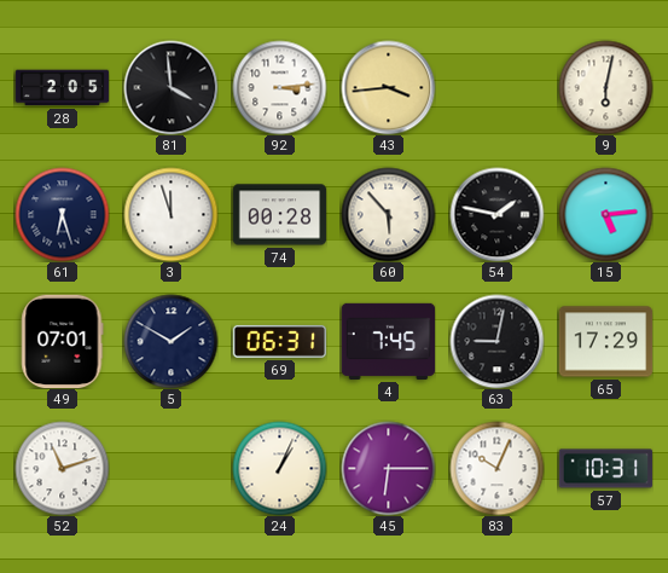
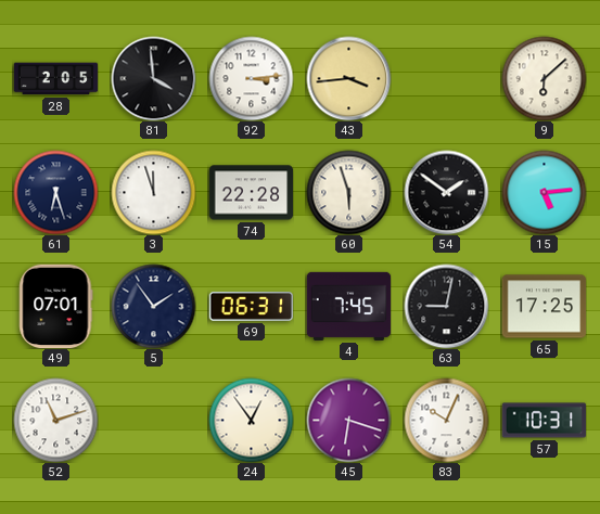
9: 6:02 -> 6:08
74: 00:28 -> 22:28
60: 5:53 -> 5:57
54: 1:47 -> 1:51
5: 1:50 -> 1:54
65: 17:29 -> 17:25
24: 1:04 -> 12:54
45: 6:15 -> 6:18
